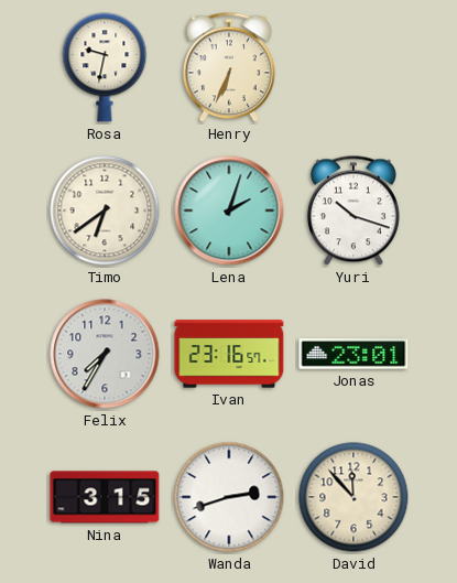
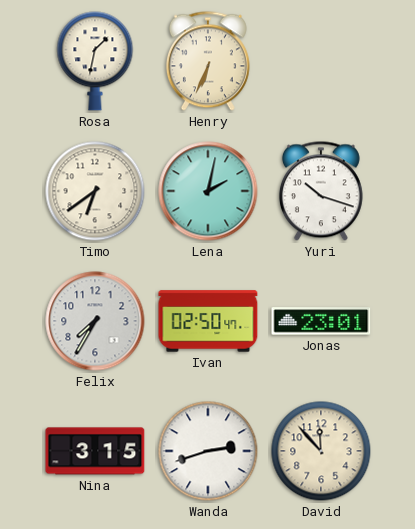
Rosa: 9:32 -> 1:32
Lena: 2:03 -> 2:02
Ivan: 23:16 -> 02:50
